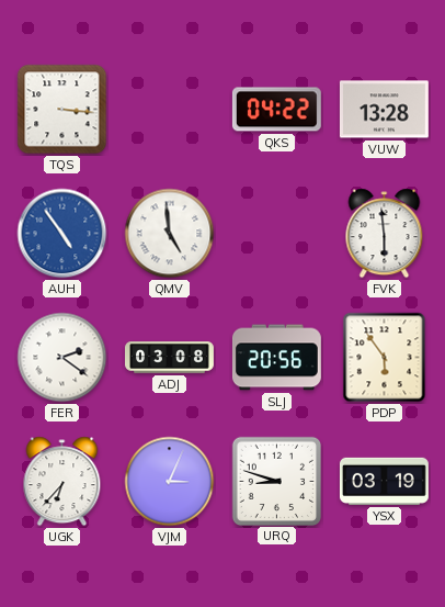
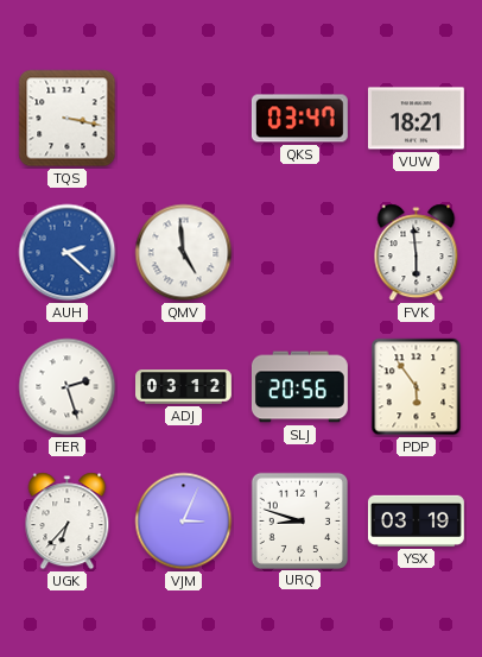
TQS: 3:16 -> 3:17
QKS: 04:22 -> 03:47
VUW: 13:28 -> 18:21
AUH: 4:54 -> 2:22
FER: 2:21 -> 2:27
ADJ: 03:08 -> 03:12
